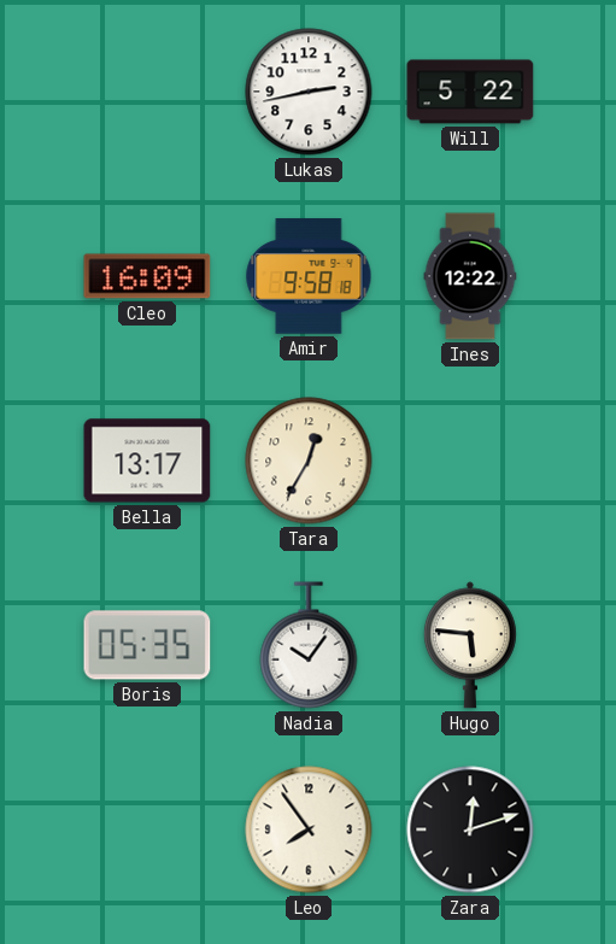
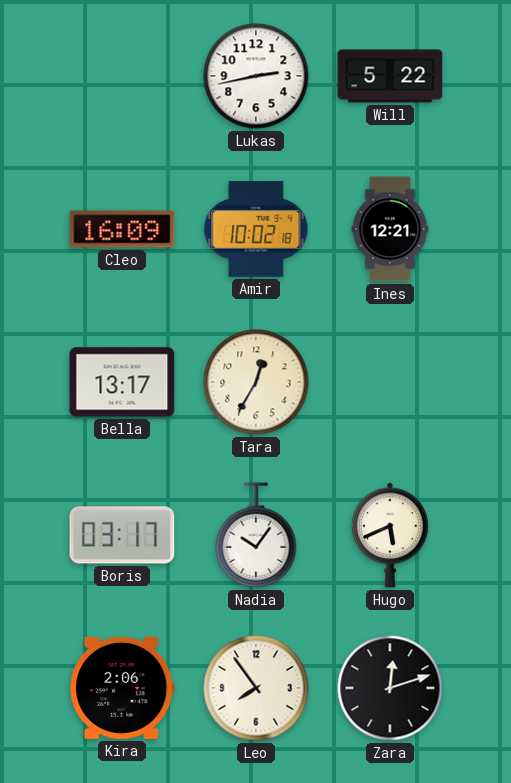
Amir: 9:58 -> 10:02
Ines: 12:22 -> 12:21
Boris: 05:35 -> 03:17
Hugo: 5:46 -> 5:41
Kira: none -> 2:06
